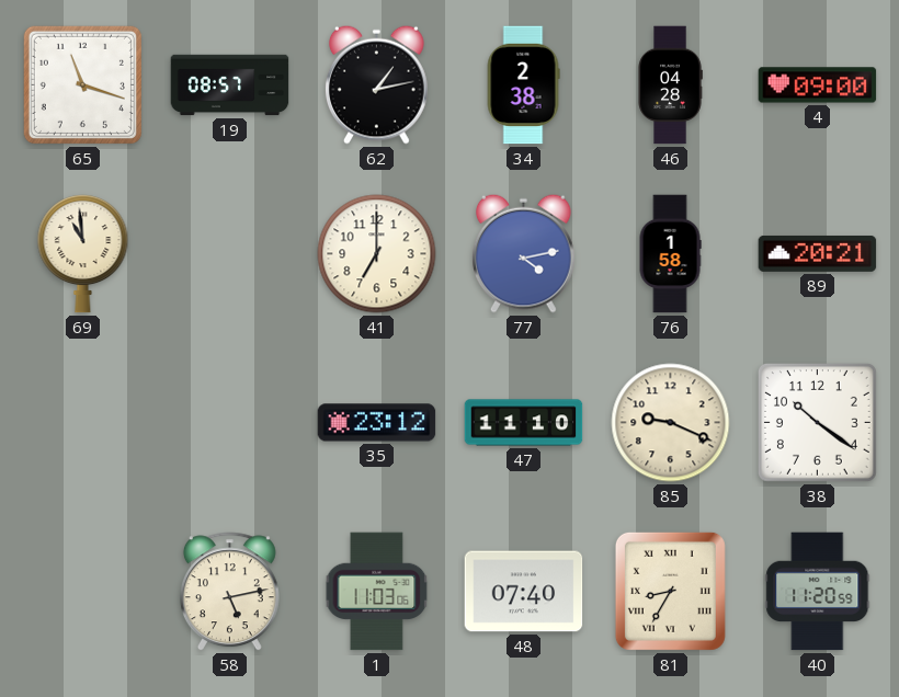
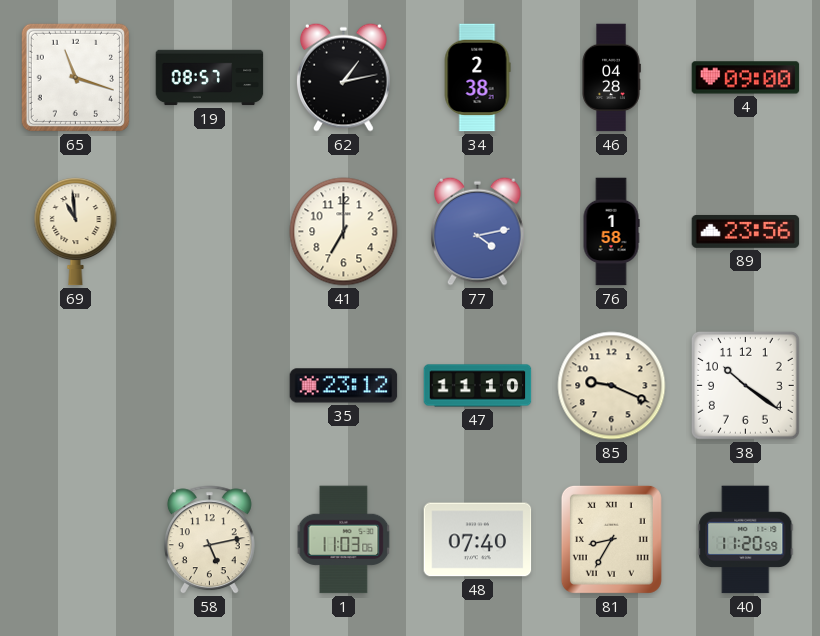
89: 20:21 -> 23:56
